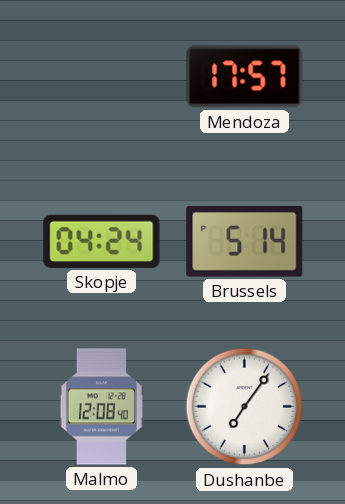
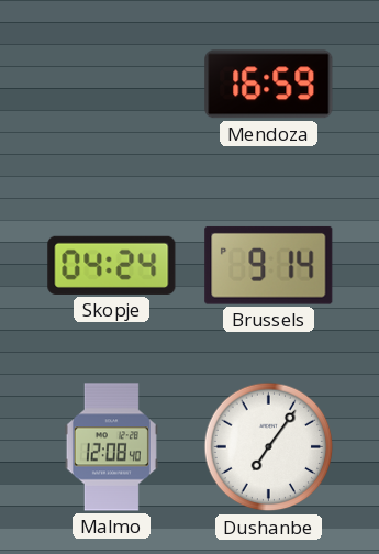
Mendoza: 17:57 -> 16:59
Brussels: 5:14 -> 9:14
